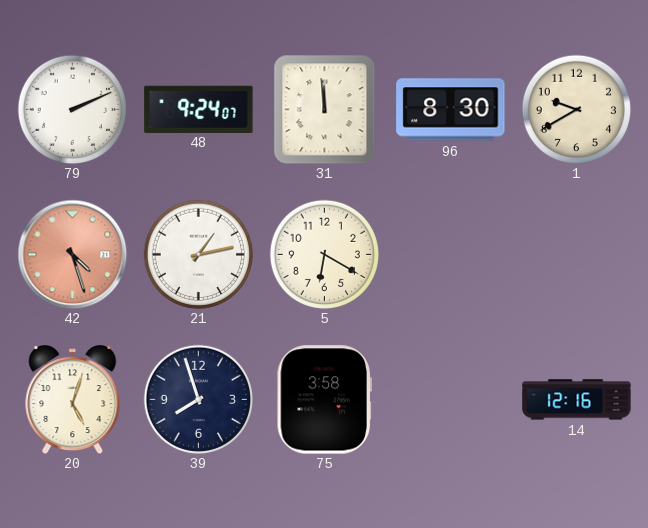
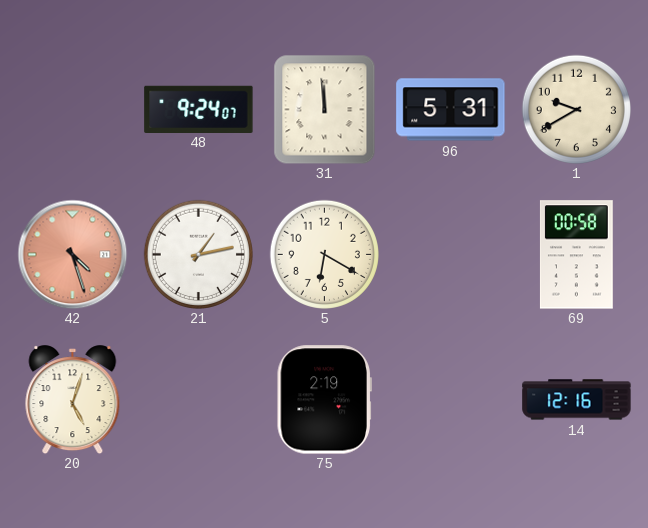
79: 2:11 -> none
96: 8:30 -> 5:31
69: none -> 00:58
39: 7:57 -> none
75: 3:58 -> 2:19
